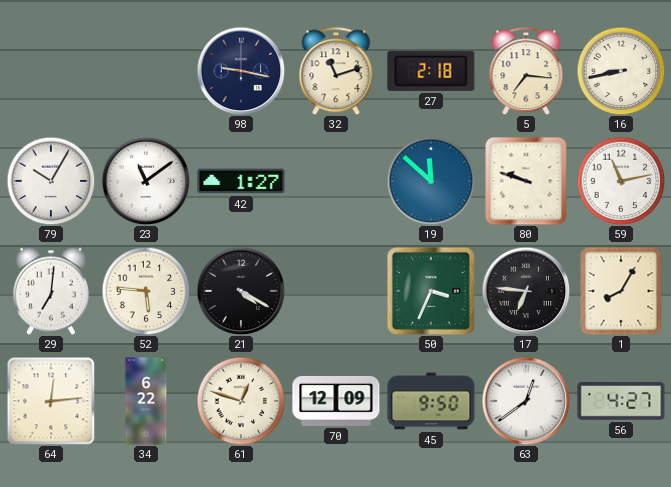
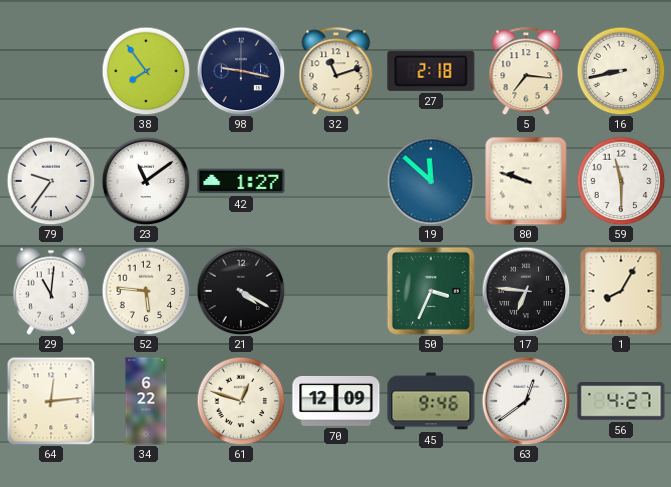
38: none -> 7:54
79: 10:05 -> 9:36
59: 11:13 -> 11:30
29: 7:01 -> 11:01
45: 9:50 -> 9:46
